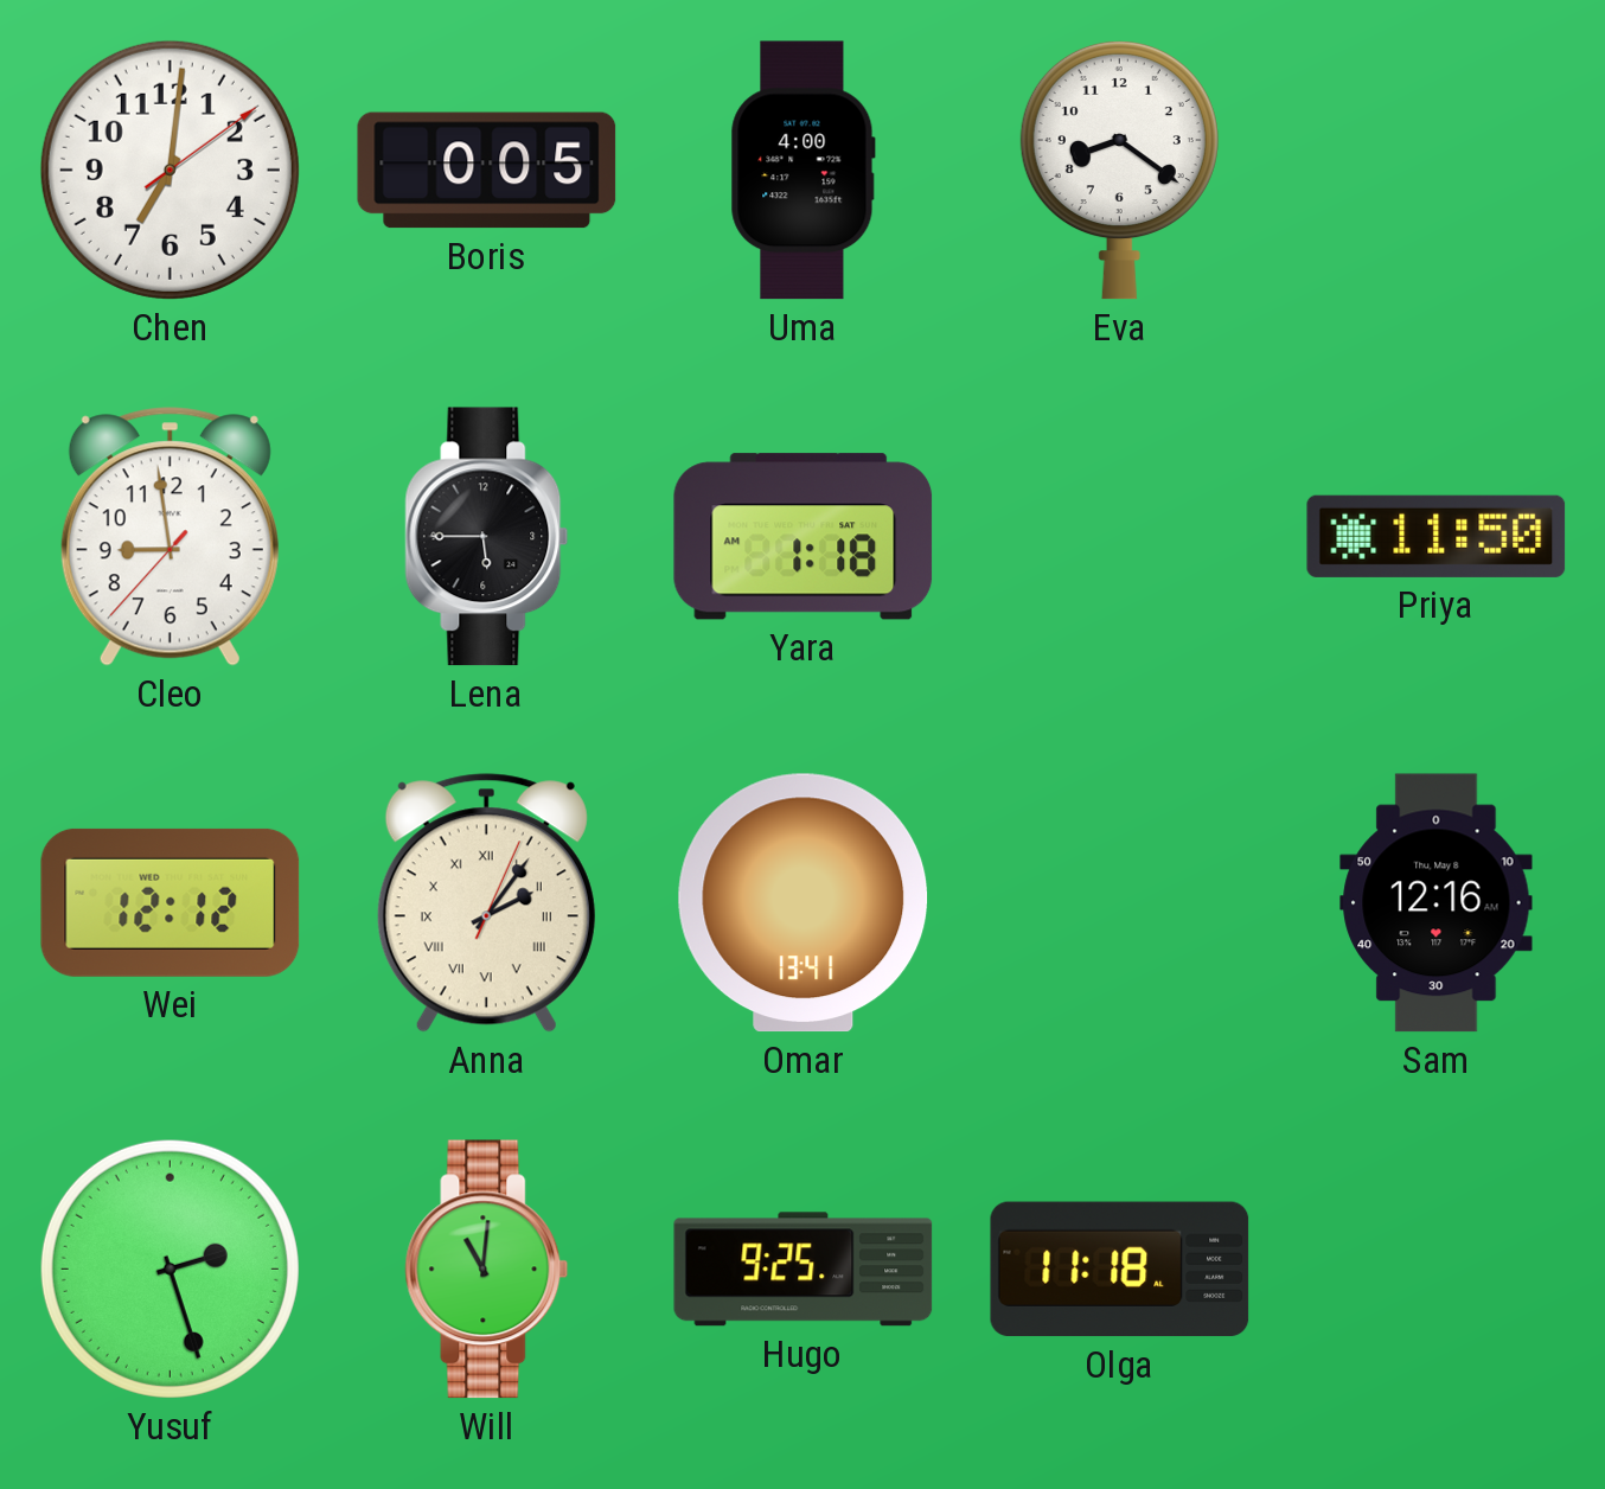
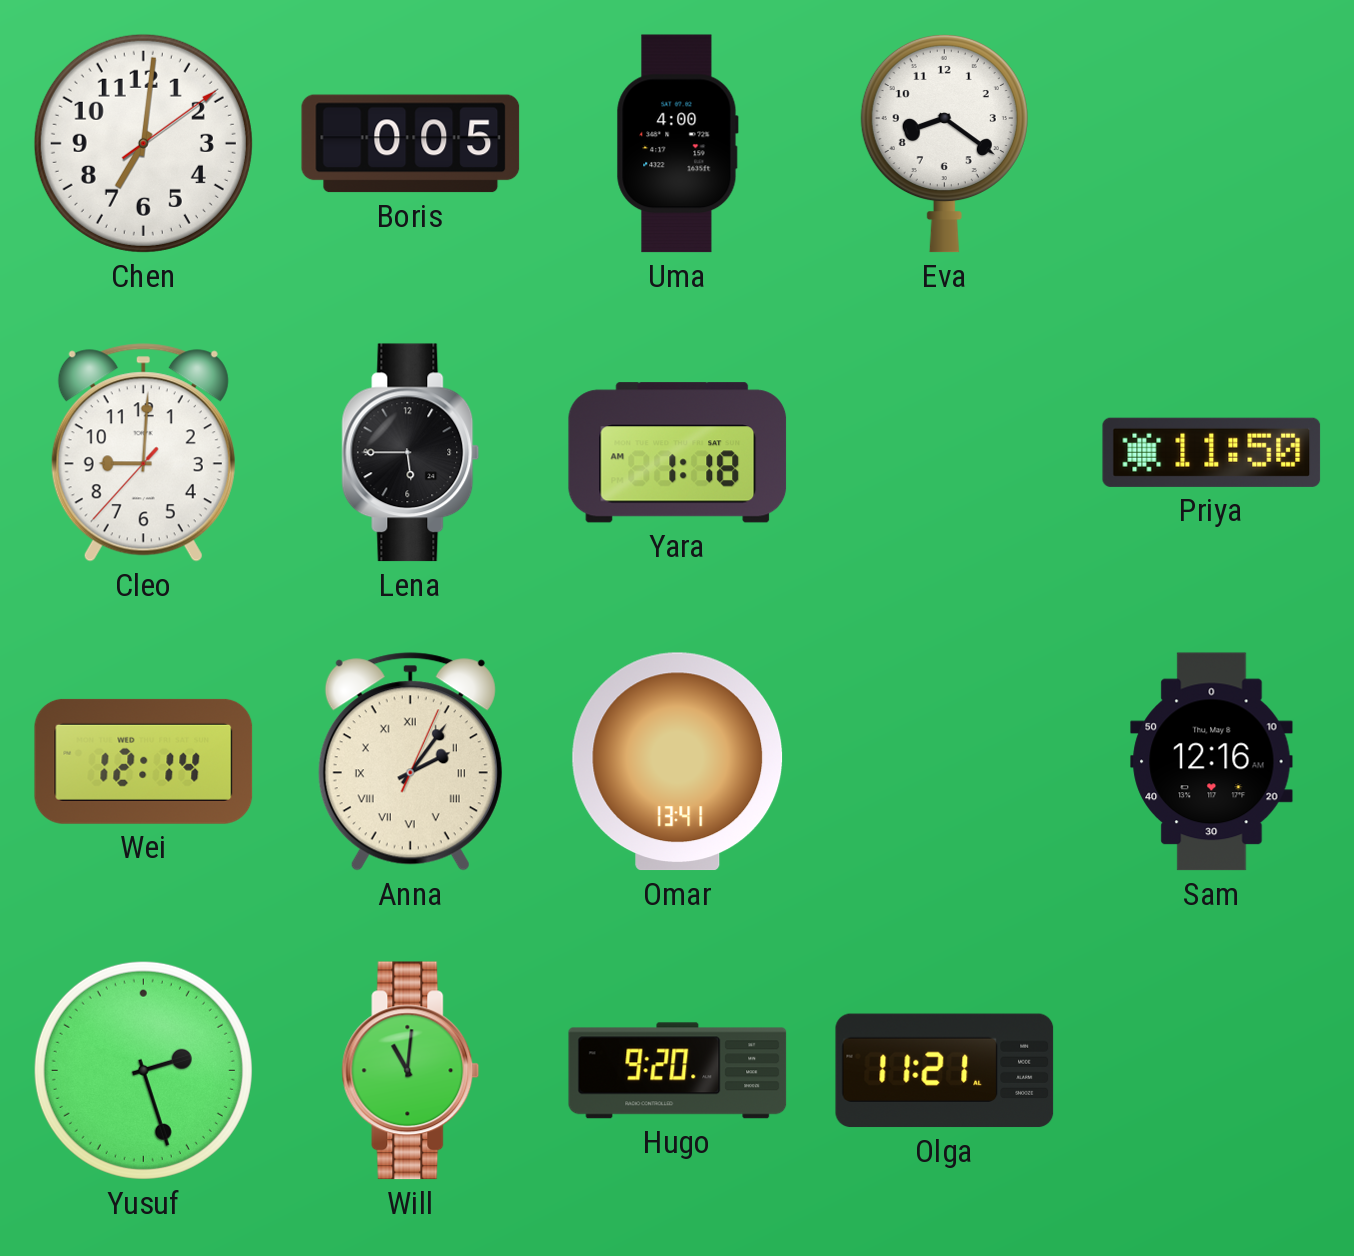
Cleo: 8:58 -> 9:00
Wei: 12:12 -> 12:14
Hugo: 9:25 -> 9:20
Olga: 11:18 -> 11:21
